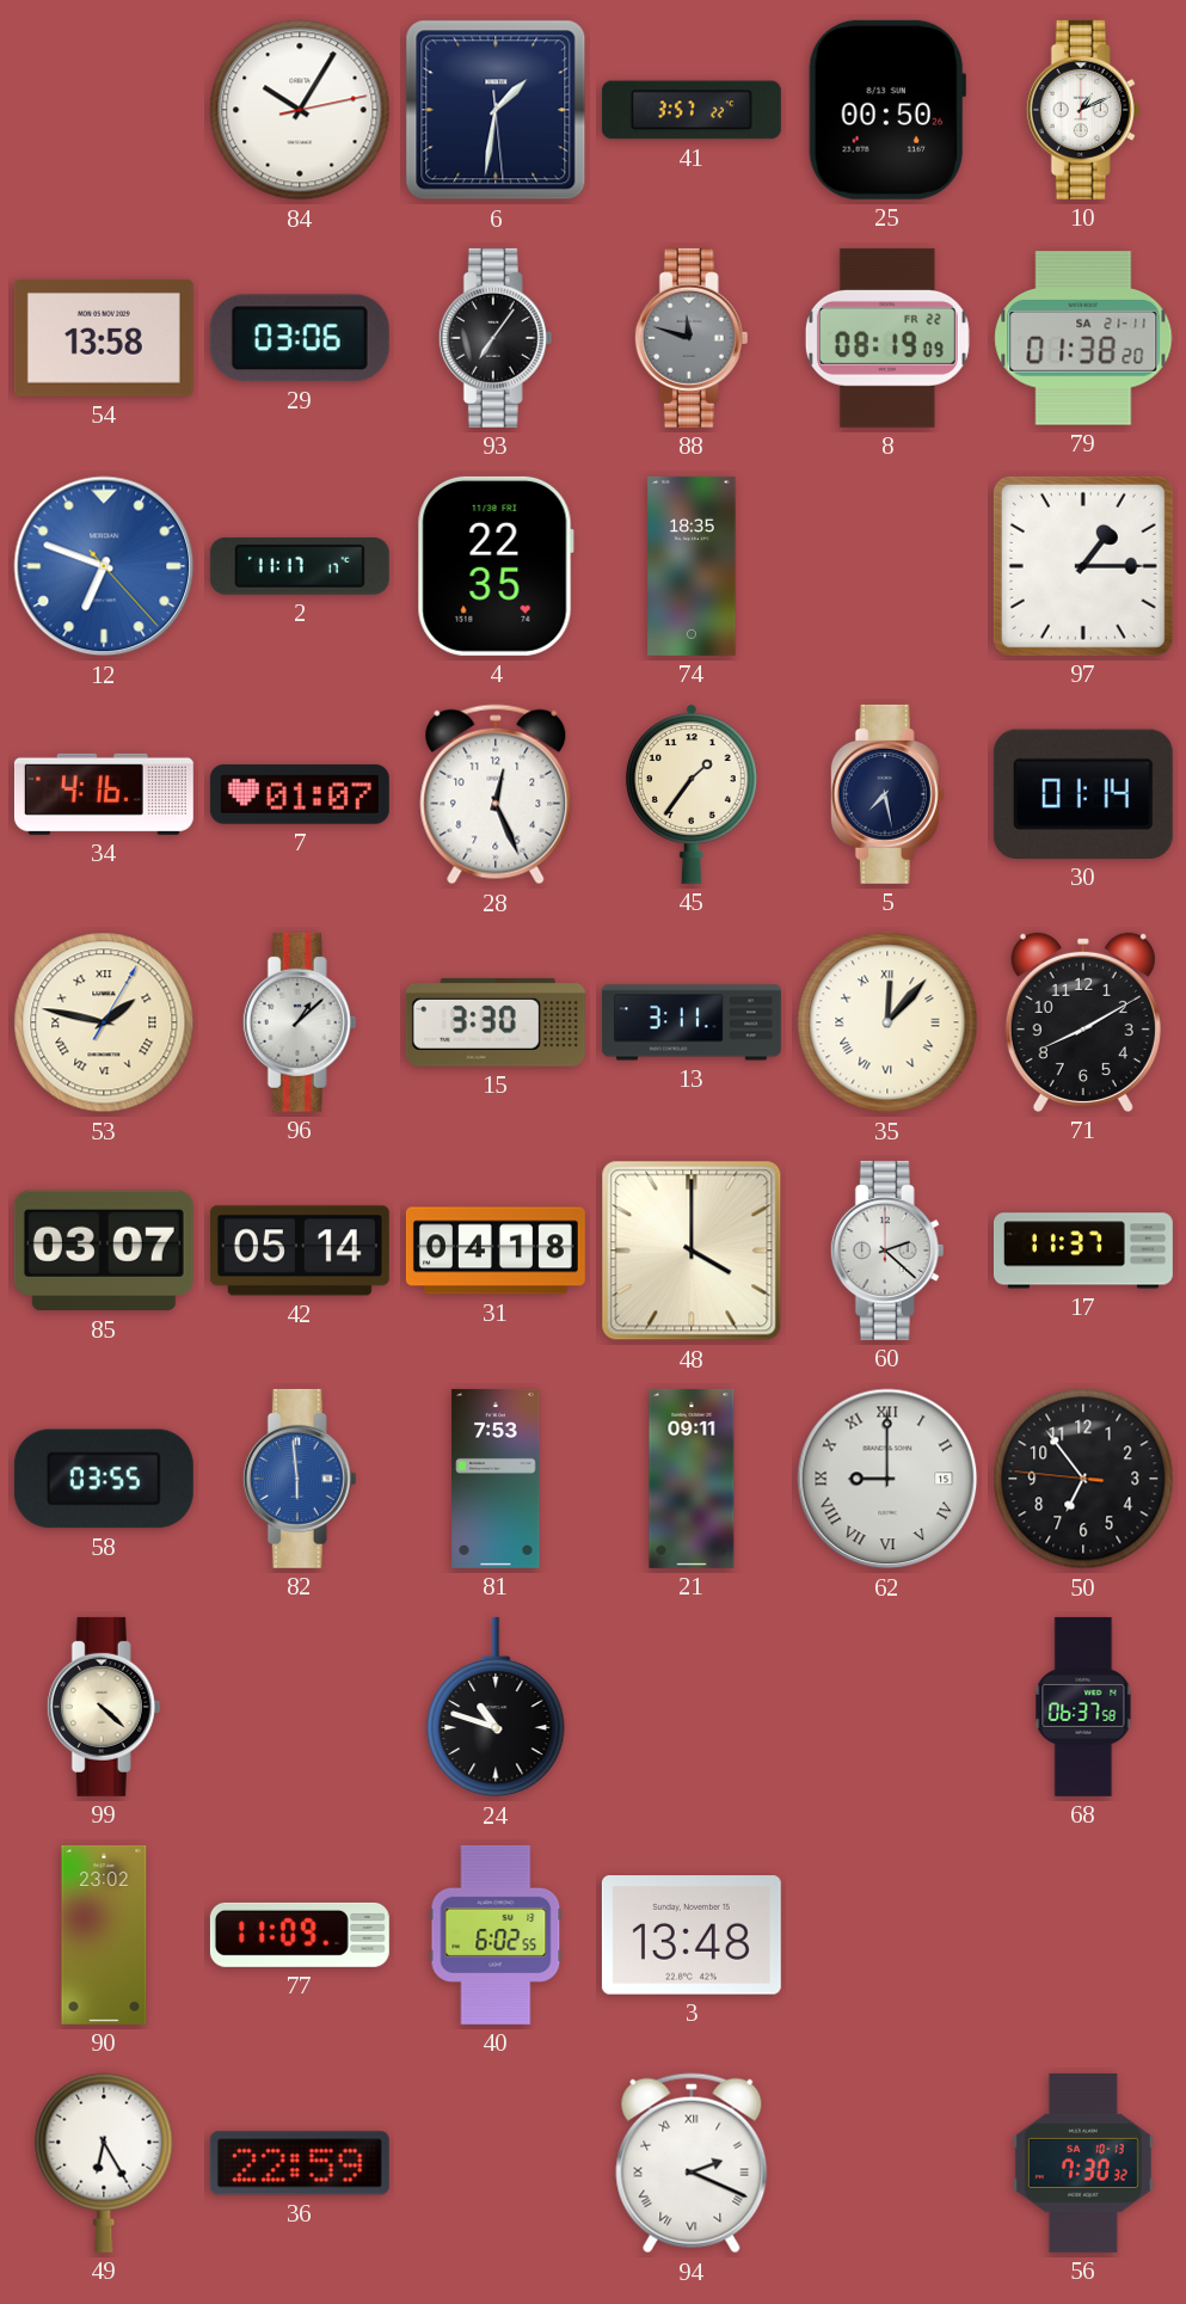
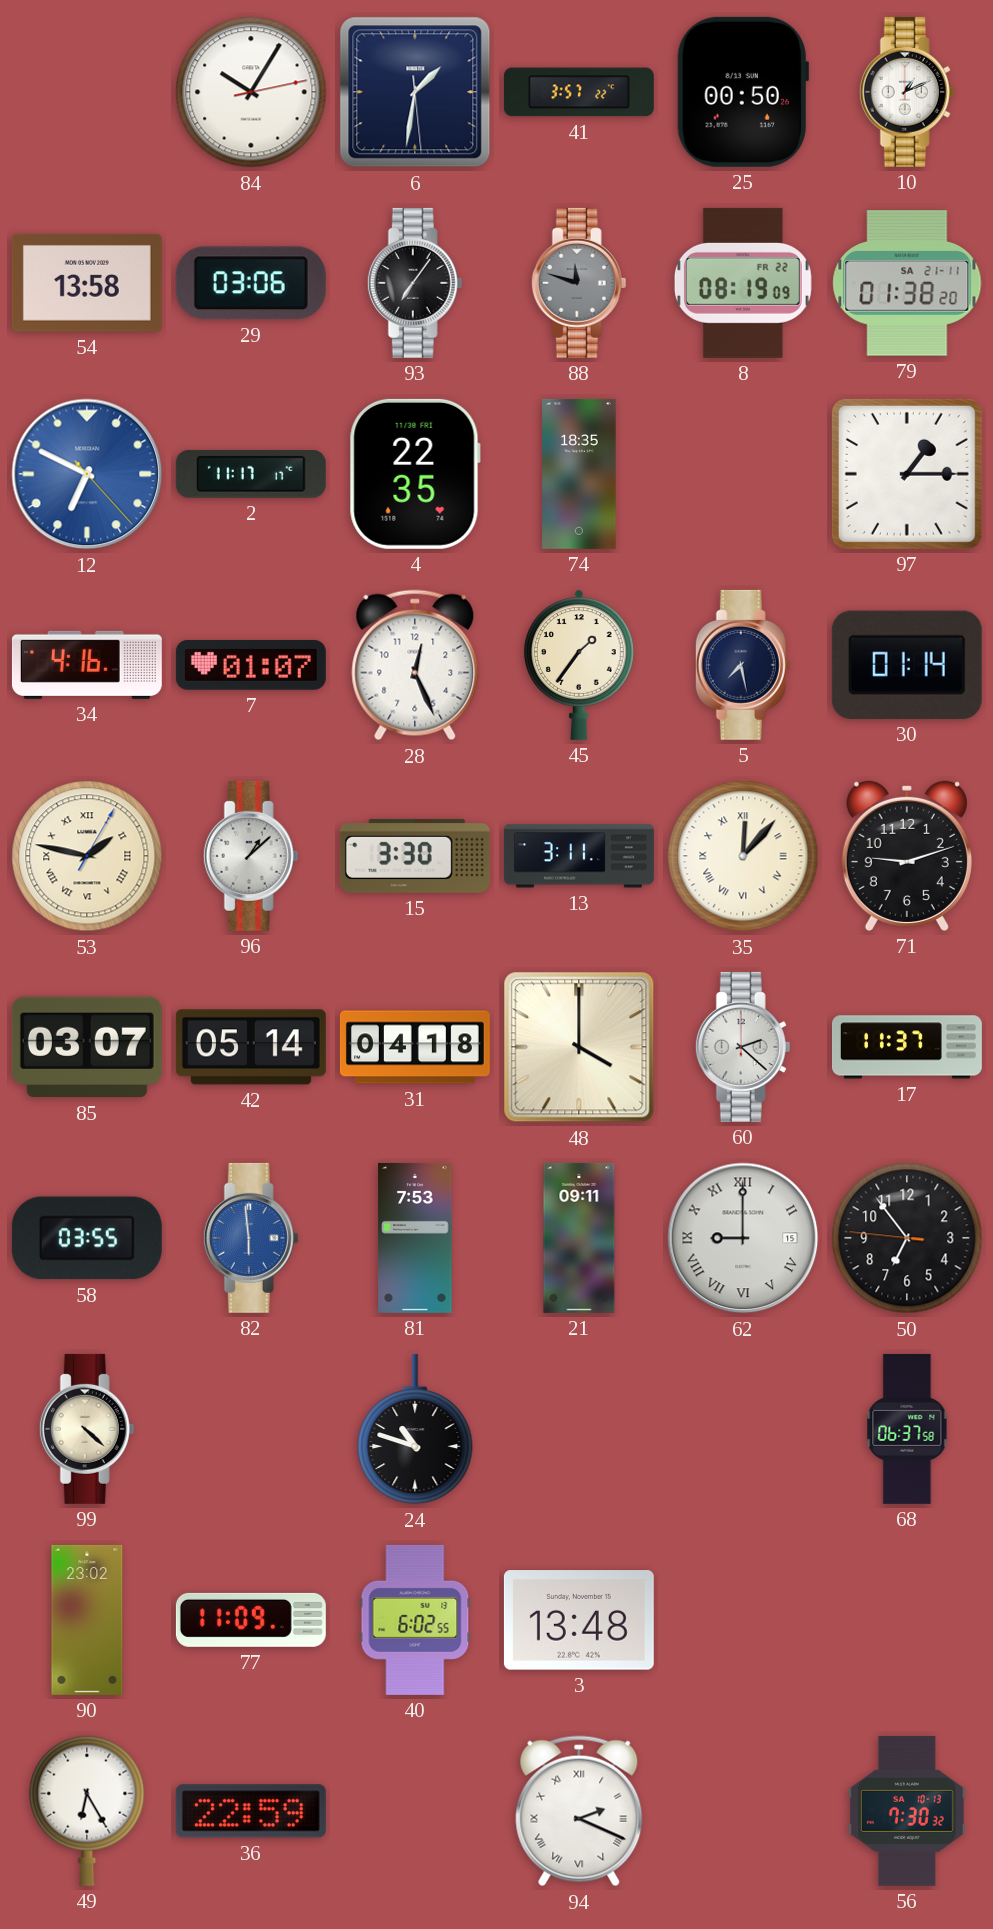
12: 6:48 -> 6:49
71: 8:10 -> 9:12
